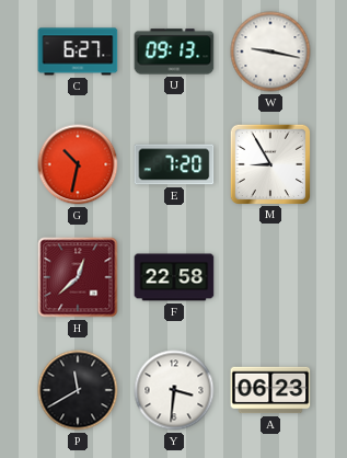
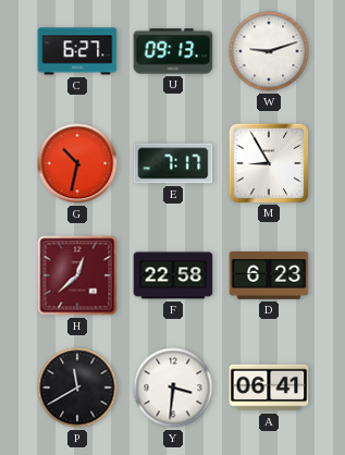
W: 9:17 -> 9:12
E: 7:20 -> 7:17
D: none -> 6:23
A: 06:23 -> 06:41
